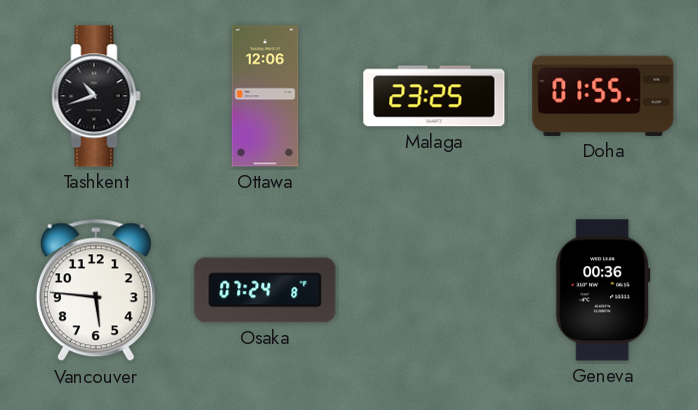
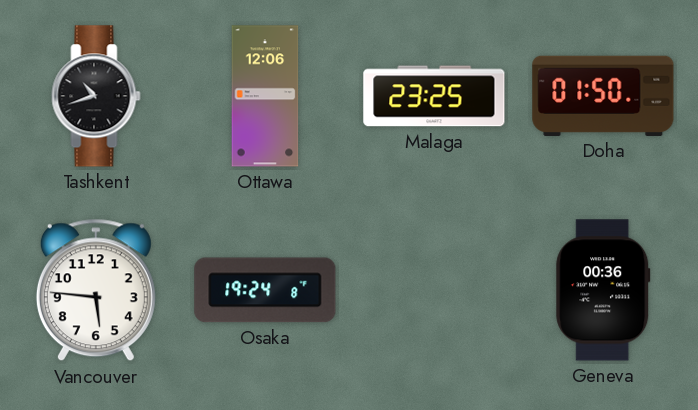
Doha: 01:55 -> 01:50
Osaka: 07:24 -> 19:24
